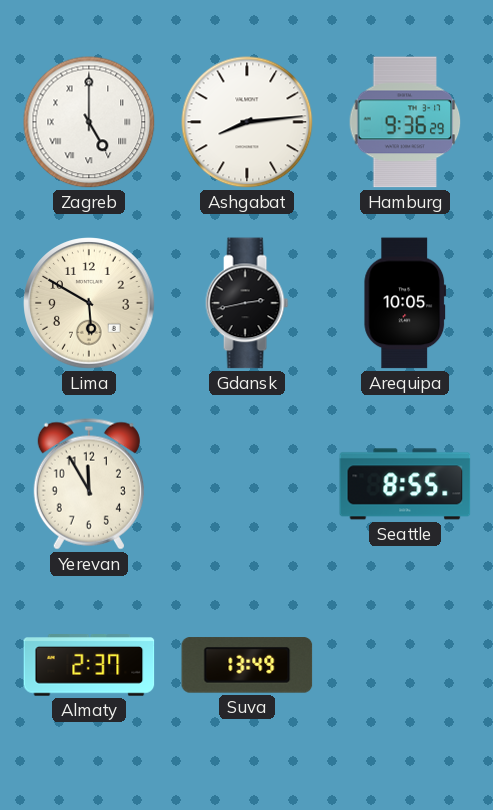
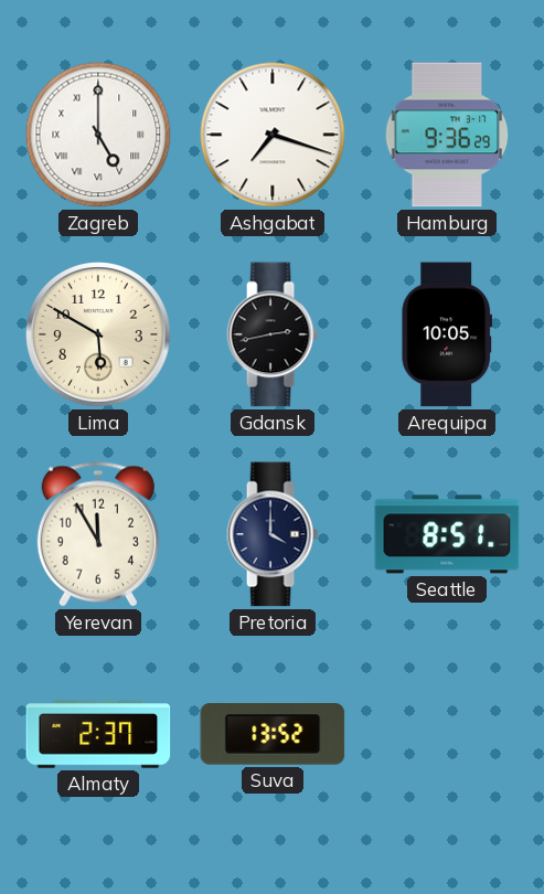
Ashgabat: 8:14 -> 7:18
Pretoria: none -> 4:00
Seattle: 8:55 -> 8:51
Suva: 13:49 -> 13:52
